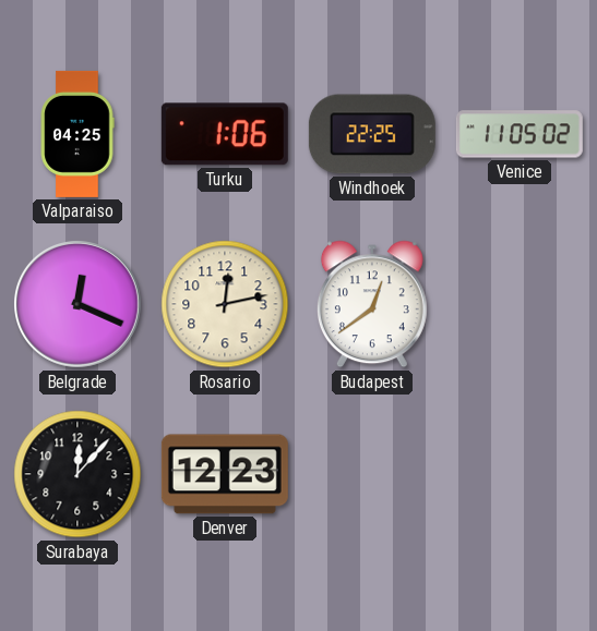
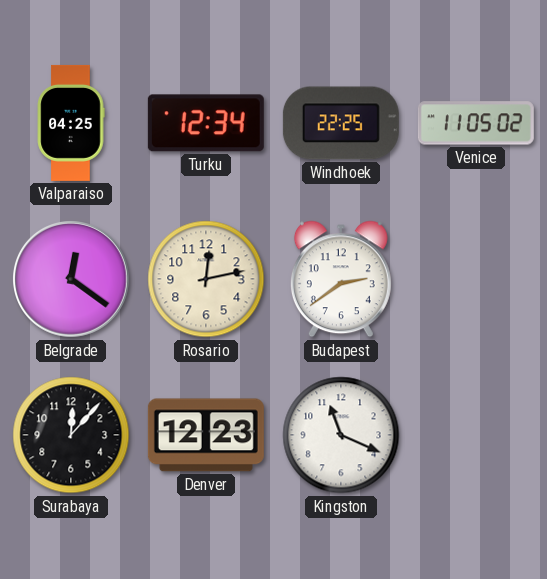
Turku: 1:06 -> 12:34
Belgrade: 12:19 -> 12:21
Budapest: 12:39 -> 2:39
Kingston: none -> 11:19
